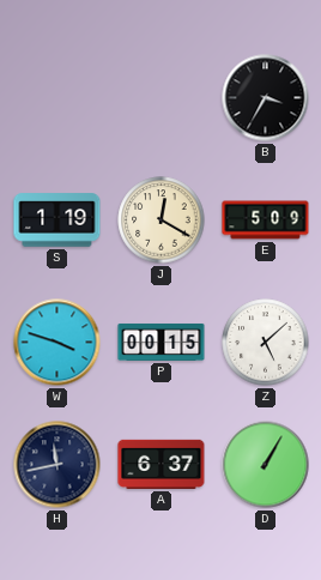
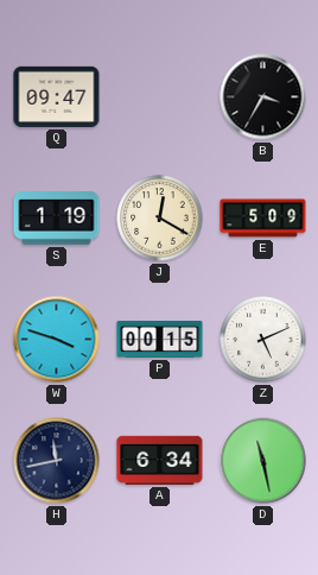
Q: none -> 09:47
Z: 5:08 -> 5:11
A: 6:37 -> 6:34
D: 1:05 -> 11:28
